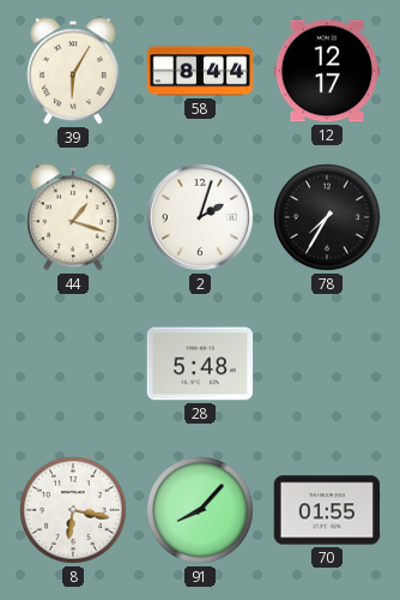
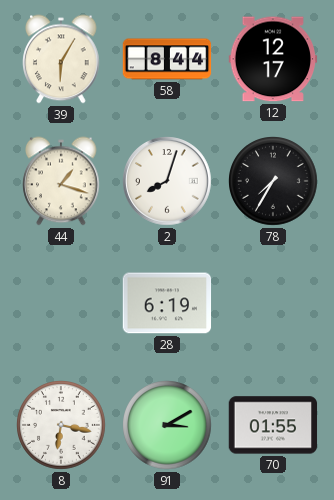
2: 2:03 -> 8:03
28: 5:48 -> 6:19
91: 8:07 -> 3:10
